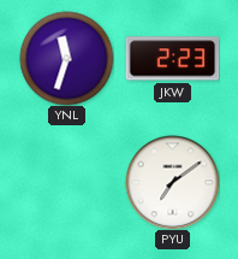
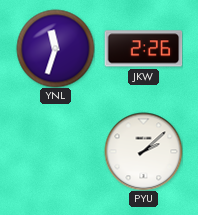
JKW: 2:23 -> 2:26
PYU: 7:09 -> 2:08
